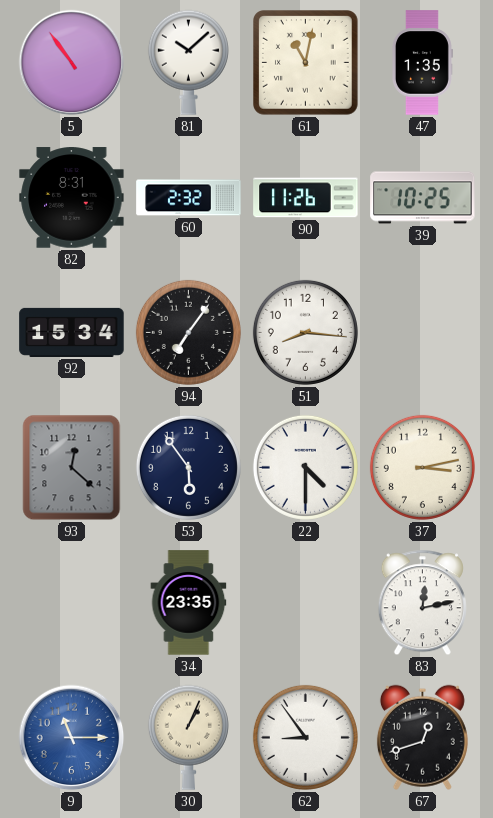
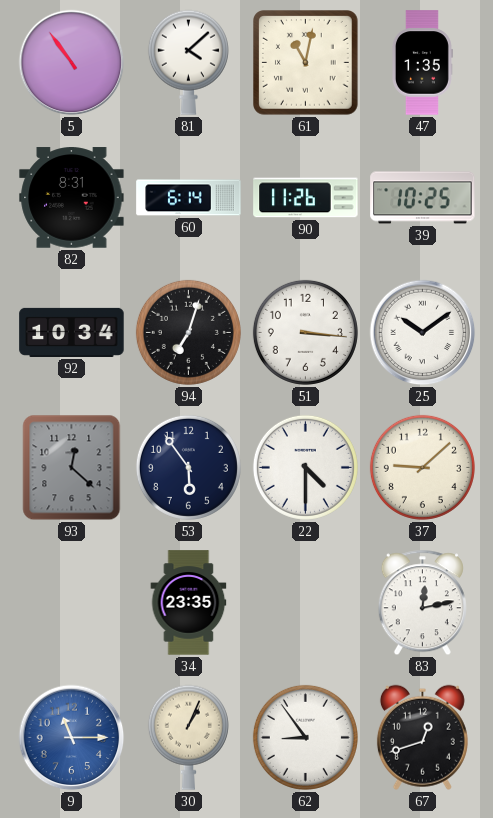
81: 10:08 -> 4:08
60: 2:32 -> 6:14
92: 15:34 -> 10:34
94: 7:06 -> 7:03
51: 8:16 -> 3:16
25: none -> 10:09
37: 3:13 -> 9:08
